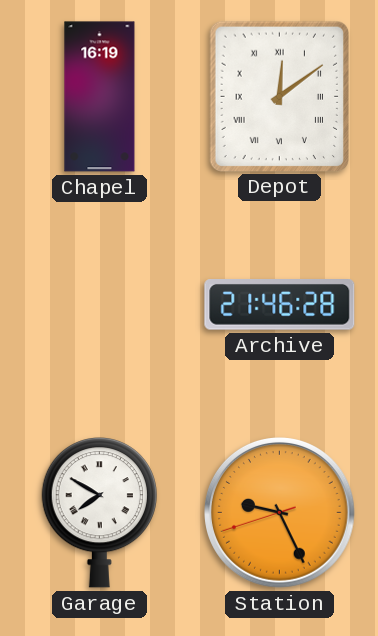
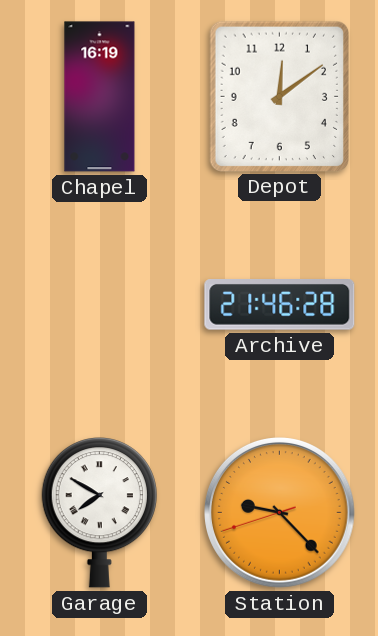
Depot numerals: Roman -> Arabic
Station: 9:25 -> 9:22
